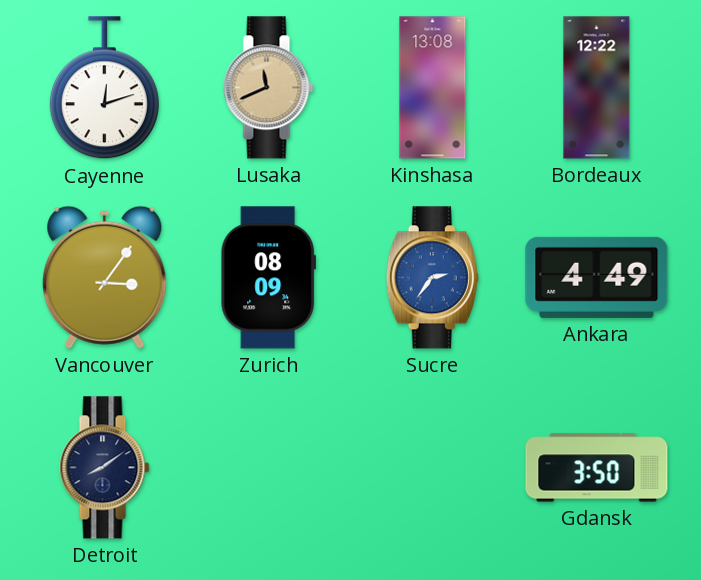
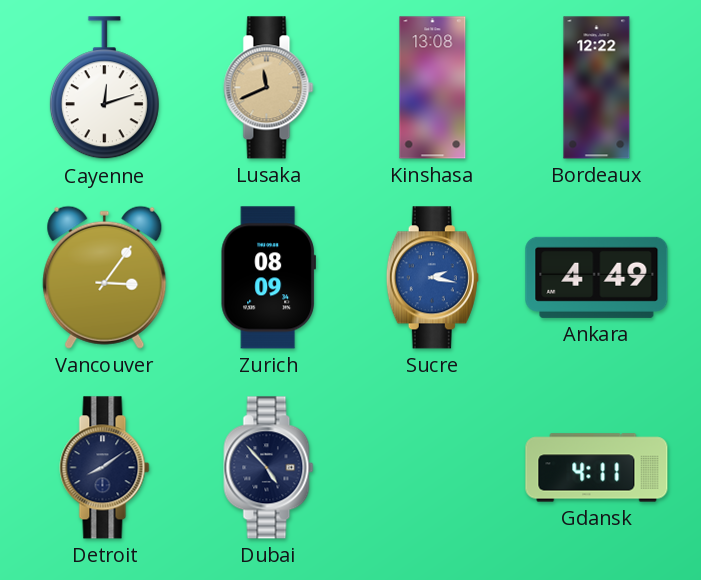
Sucre: 2:36 -> 2:17
Dubai: none -> 4:53
Gdansk: 3:50 -> 4:11
